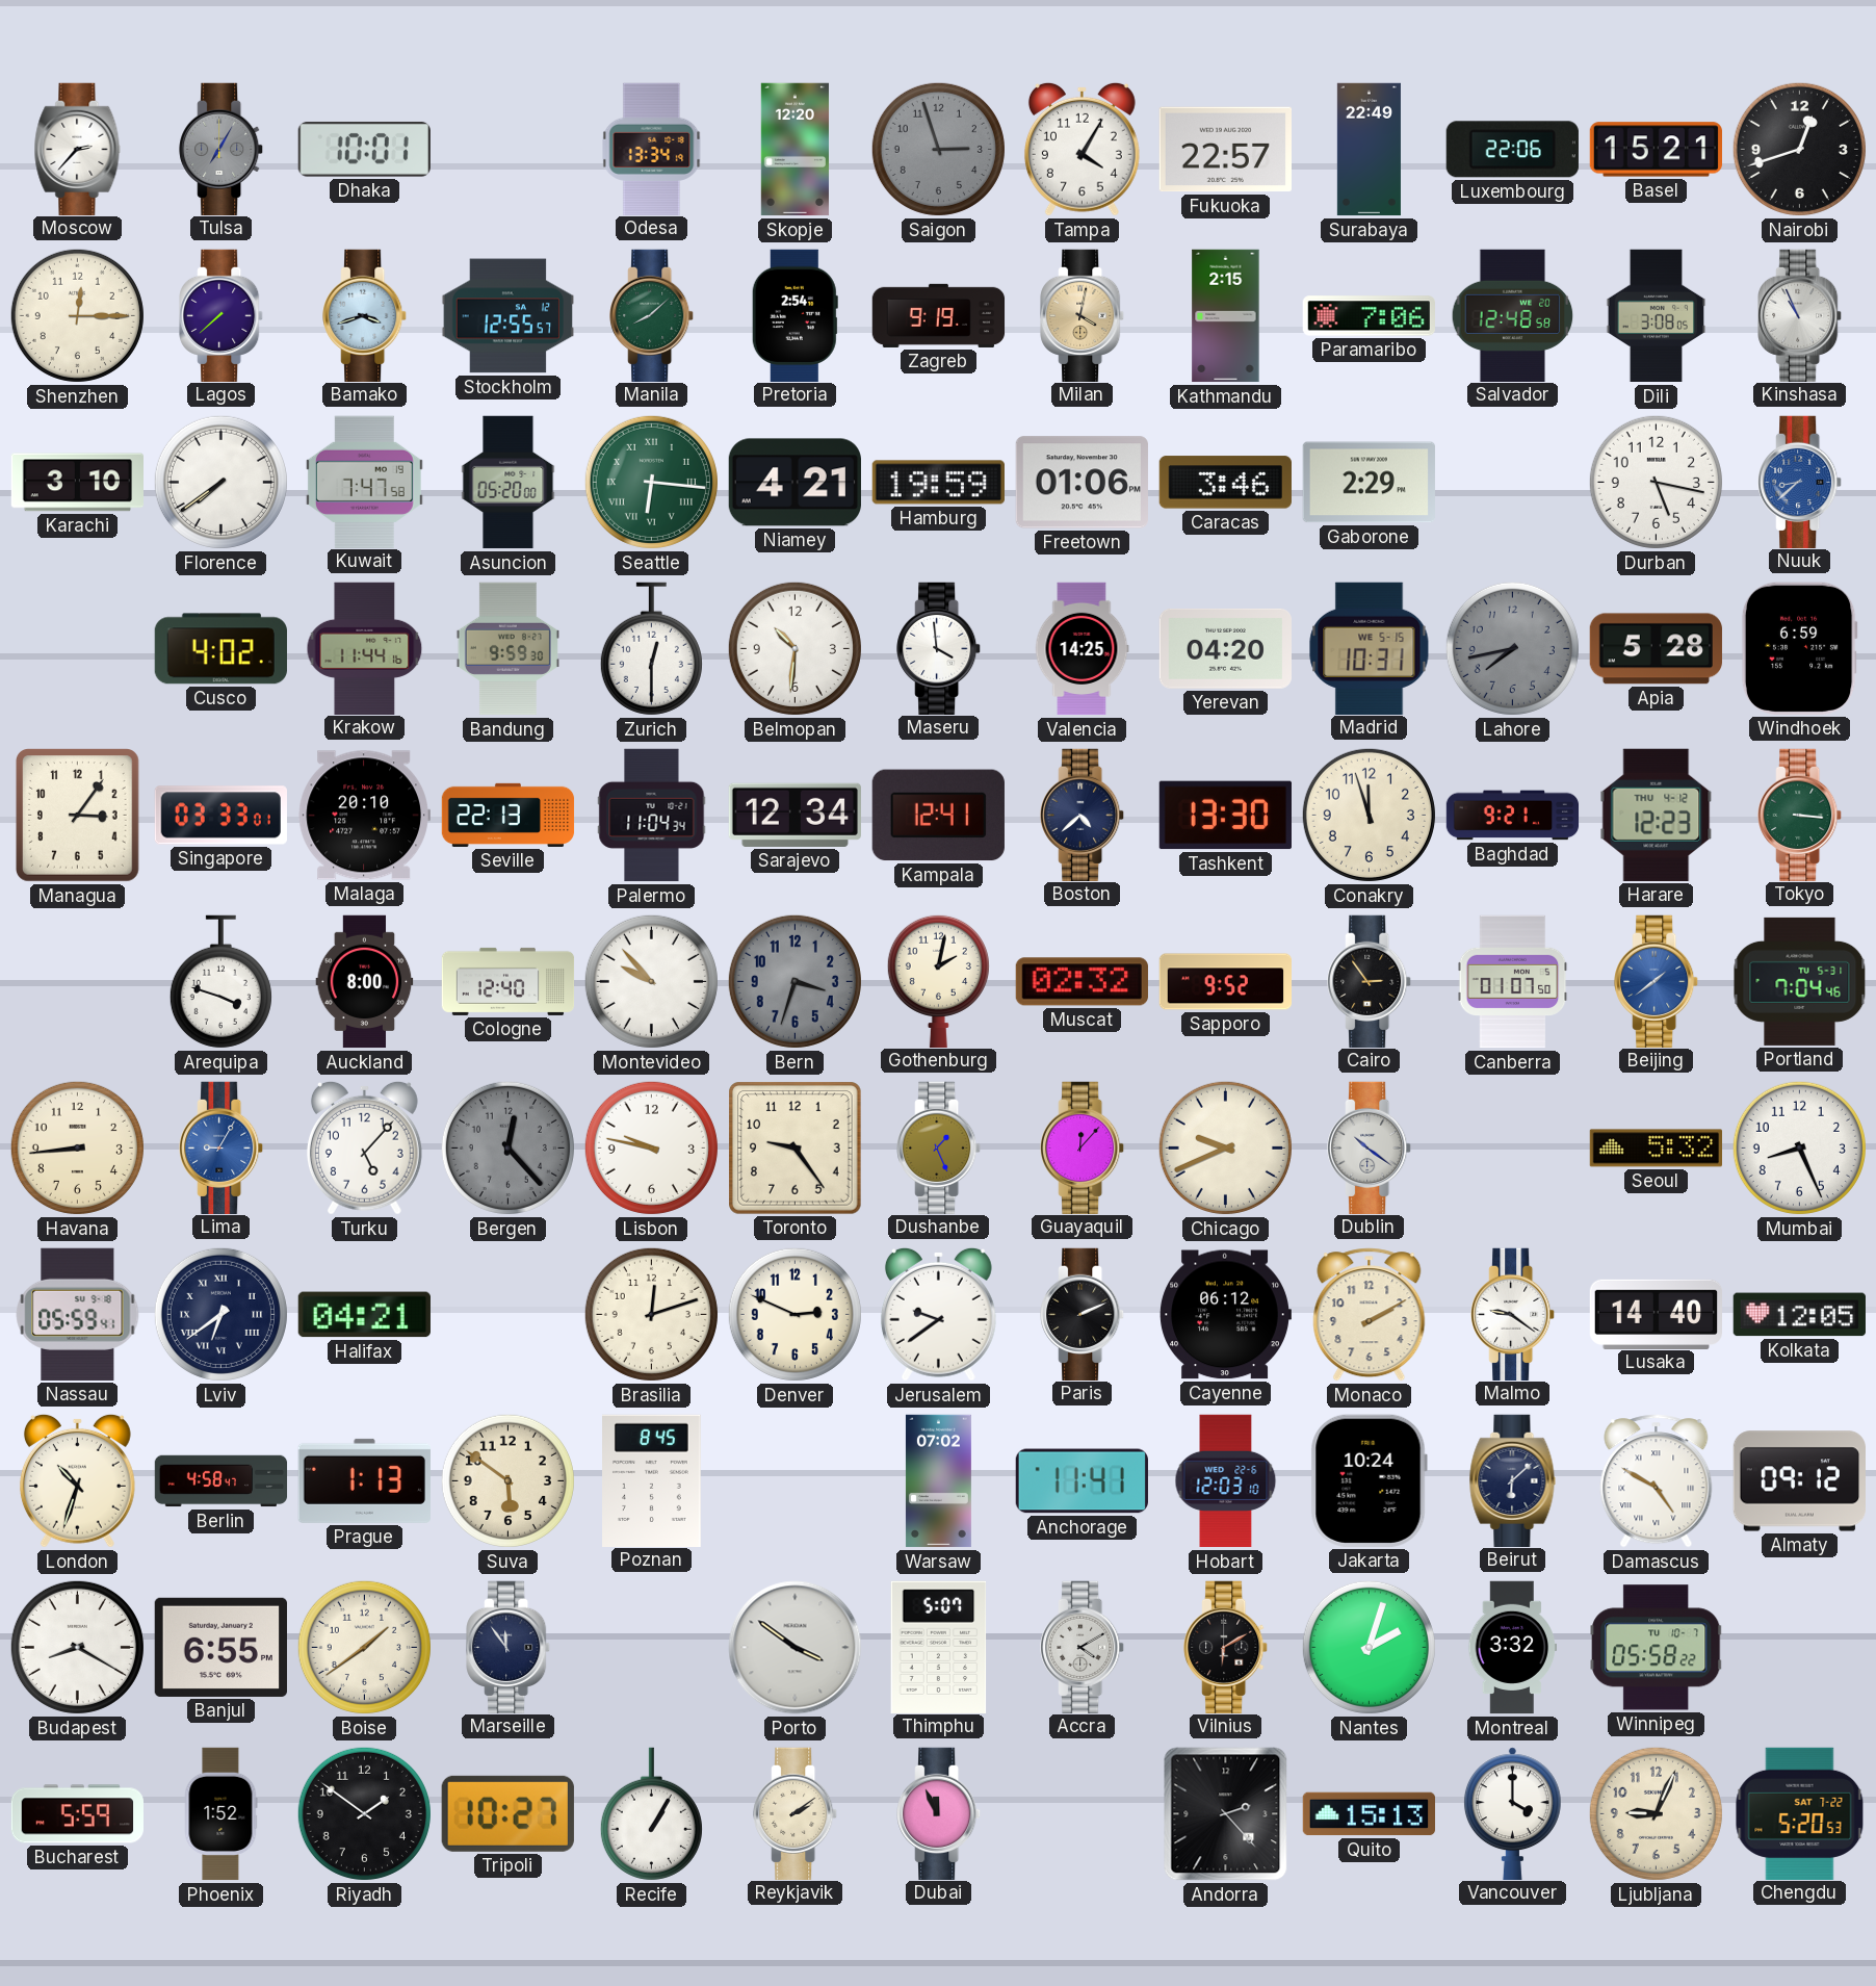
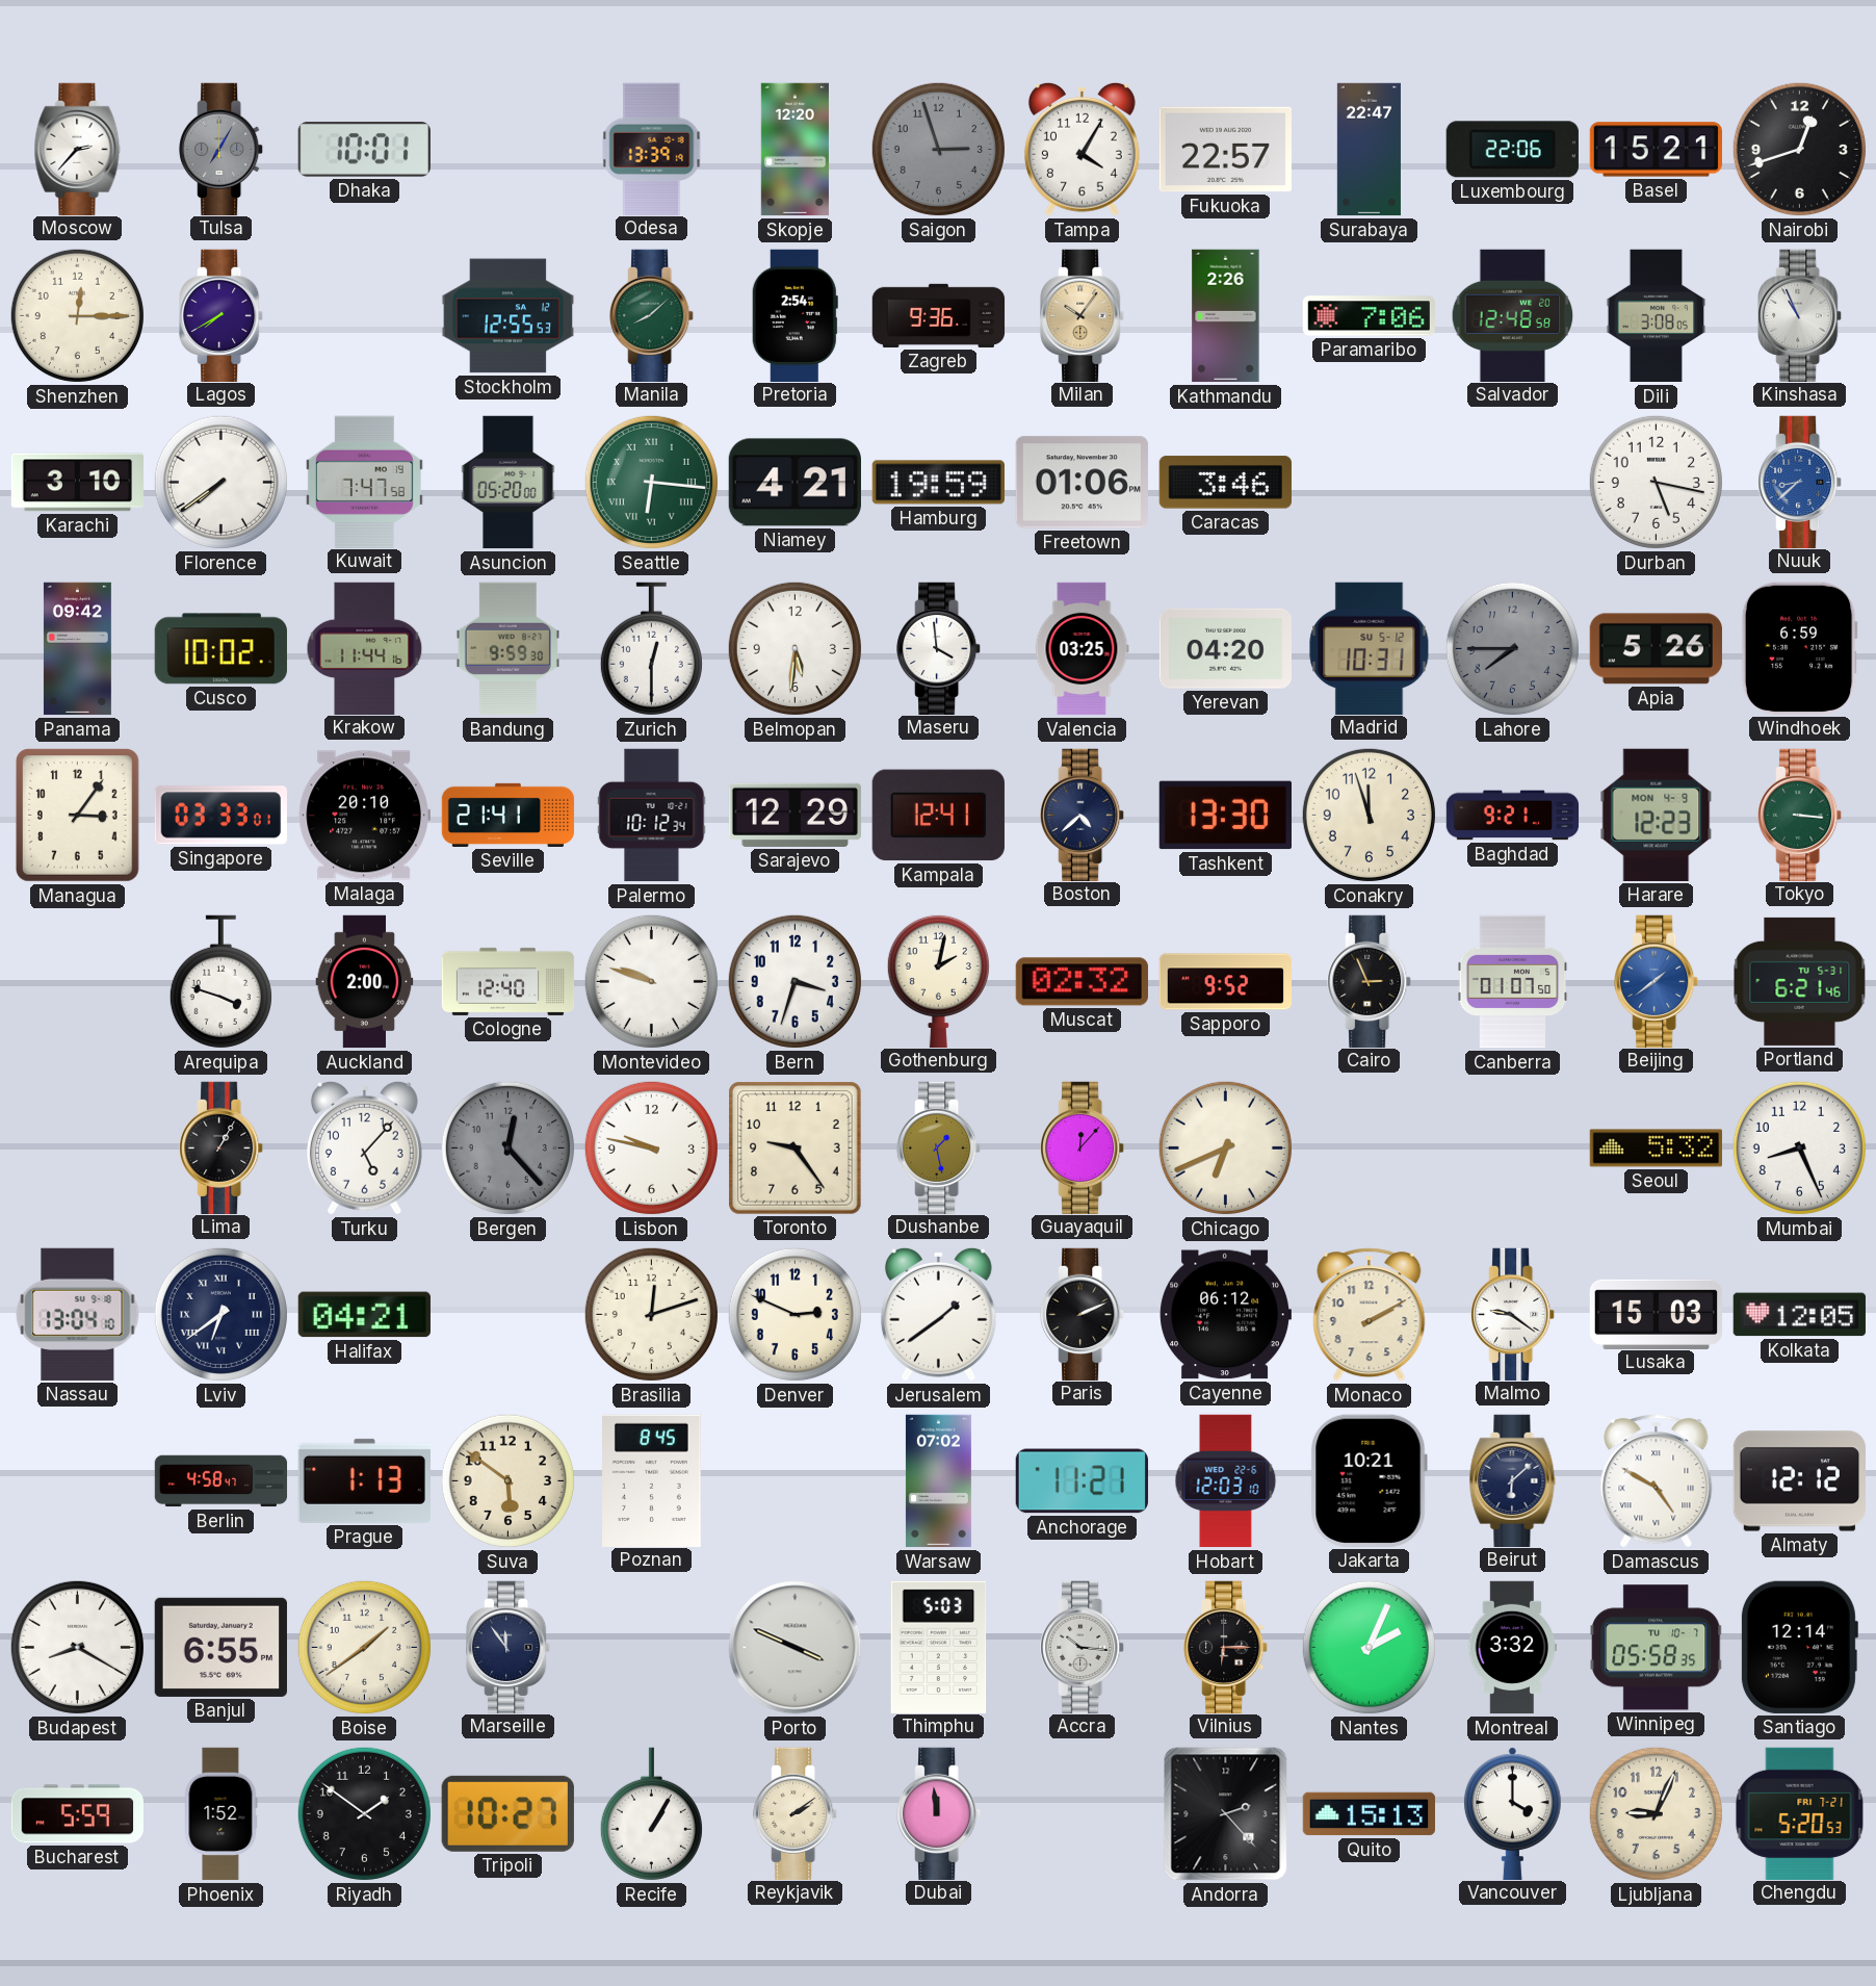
Odesa: 13:34 -> 13:39
Surabaya: 22:49 -> 22:47
Lagos: 7:38 -> 7:40
Bamako: 3:42 -> none
Stockholm: 12:55:57 -> 12:55:53
Zagreb: 9:19 -> 9:36
Milan: 4:02 -> 10:06
Kathmandu: 2:15 -> 2:26
Gaborone: 2:29 -> none
Panama: none -> 09:42
Cusco: 4:02 -> 10:02
Belmopan: 10:31 -> 5:31
Valencia: 14:25 -> 03:25
Madrid date: WE 5-15 -> SU 5-12
Lahore: 7:43 -> 7:45
Apia: 5:28 -> 5:26
Seville: 22:13 -> 21:41
Palermo: 11:04 -> 10:12
Sarajevo: 12:34 -> 12:29
Harare date: THU 4-12 -> MON 4-9
Auckland: 8:00 -> 2:00
Montevideo: 9:53 -> 9:48
Bern dial: grey -> white
Cairo: 2:54 -> 2:56
Portland: 7:04 -> 6:21
Havana: 8:44 -> none
Lima: 9:05 -> 1:05
Lima dial: blue -> black
Dushanbe: 1:26 -> 1:28
Chicago: 9:41 -> 6:41
Dublin: 10:21 -> none
Nassau: 05:59 -> 13:04
Jerusalem: 9:39 -> 1:39
Lusaka: 14:40 -> 15:03
London: 10:33 -> none
Anchorage: 11:41 -> 11:21
Jakarta: 10:24 -> 10:21
Almaty: 09:12 -> 12:12
Porto: 3:51 -> 3:49
Thimphu: 5:07 -> 5:03
Accra: 4:10 -> 10:16
Vilnius: 6:10 -> 6:15
Nantes: 2:03 -> 2:04
Winnipeg: 05:58:22 -> 05:58:35
Santiago: none -> 12:14
Dubai: 11:56 -> 11:59
Chengdu date: SAT 7-22 -> FRI 7-21
